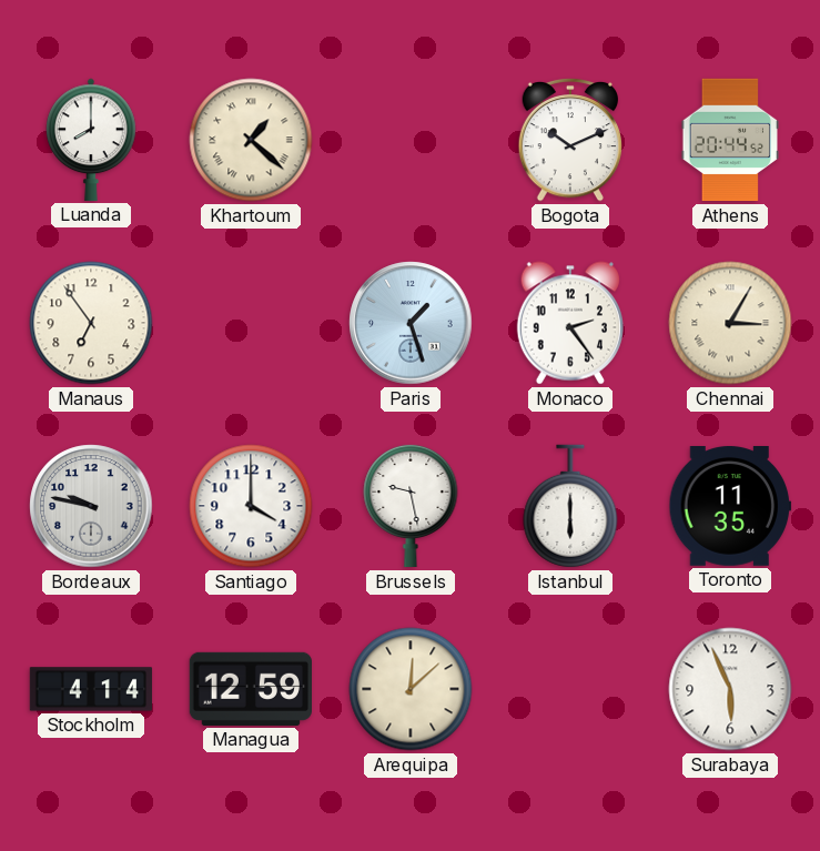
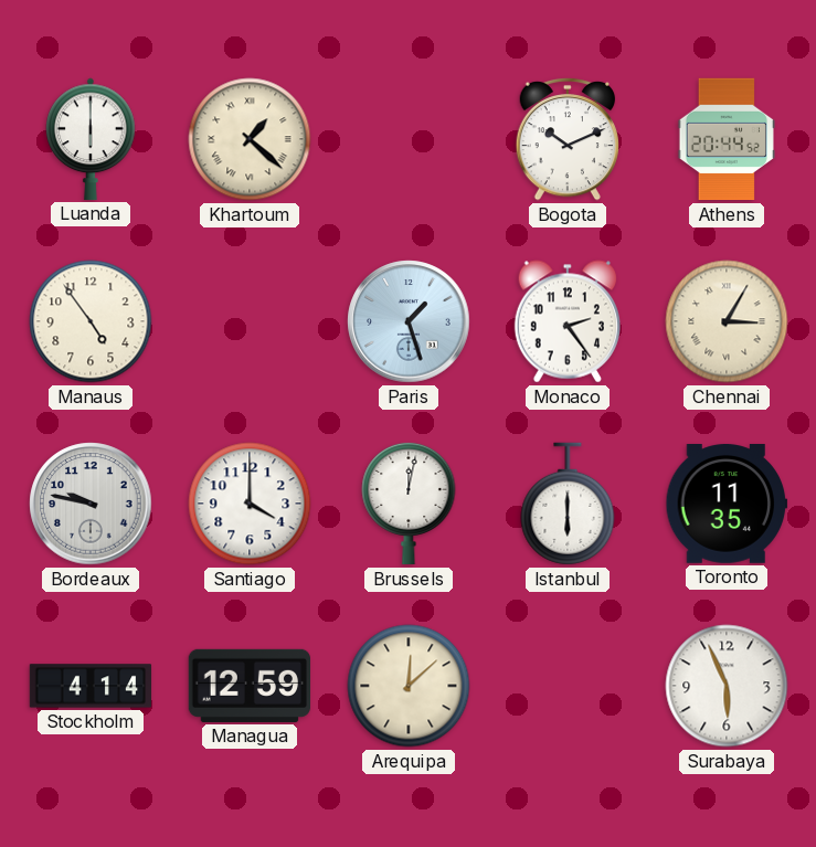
Luanda: 8:00 -> 6:00
Manaus: 6:54 -> 4:54
Brussels: 9:28 -> 12:02
